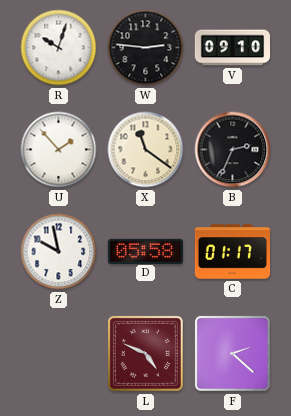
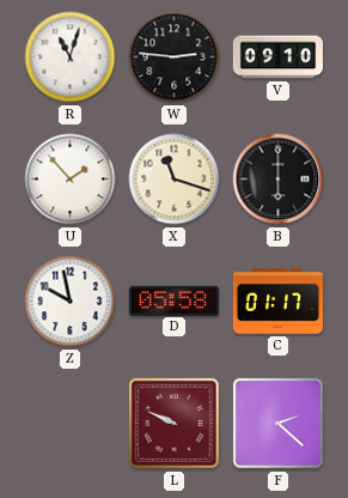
R: 10:03 -> 11:03
X: 11:21 -> 11:18
B: 2:34 -> 6:00
L: 4:49 -> 9:49
